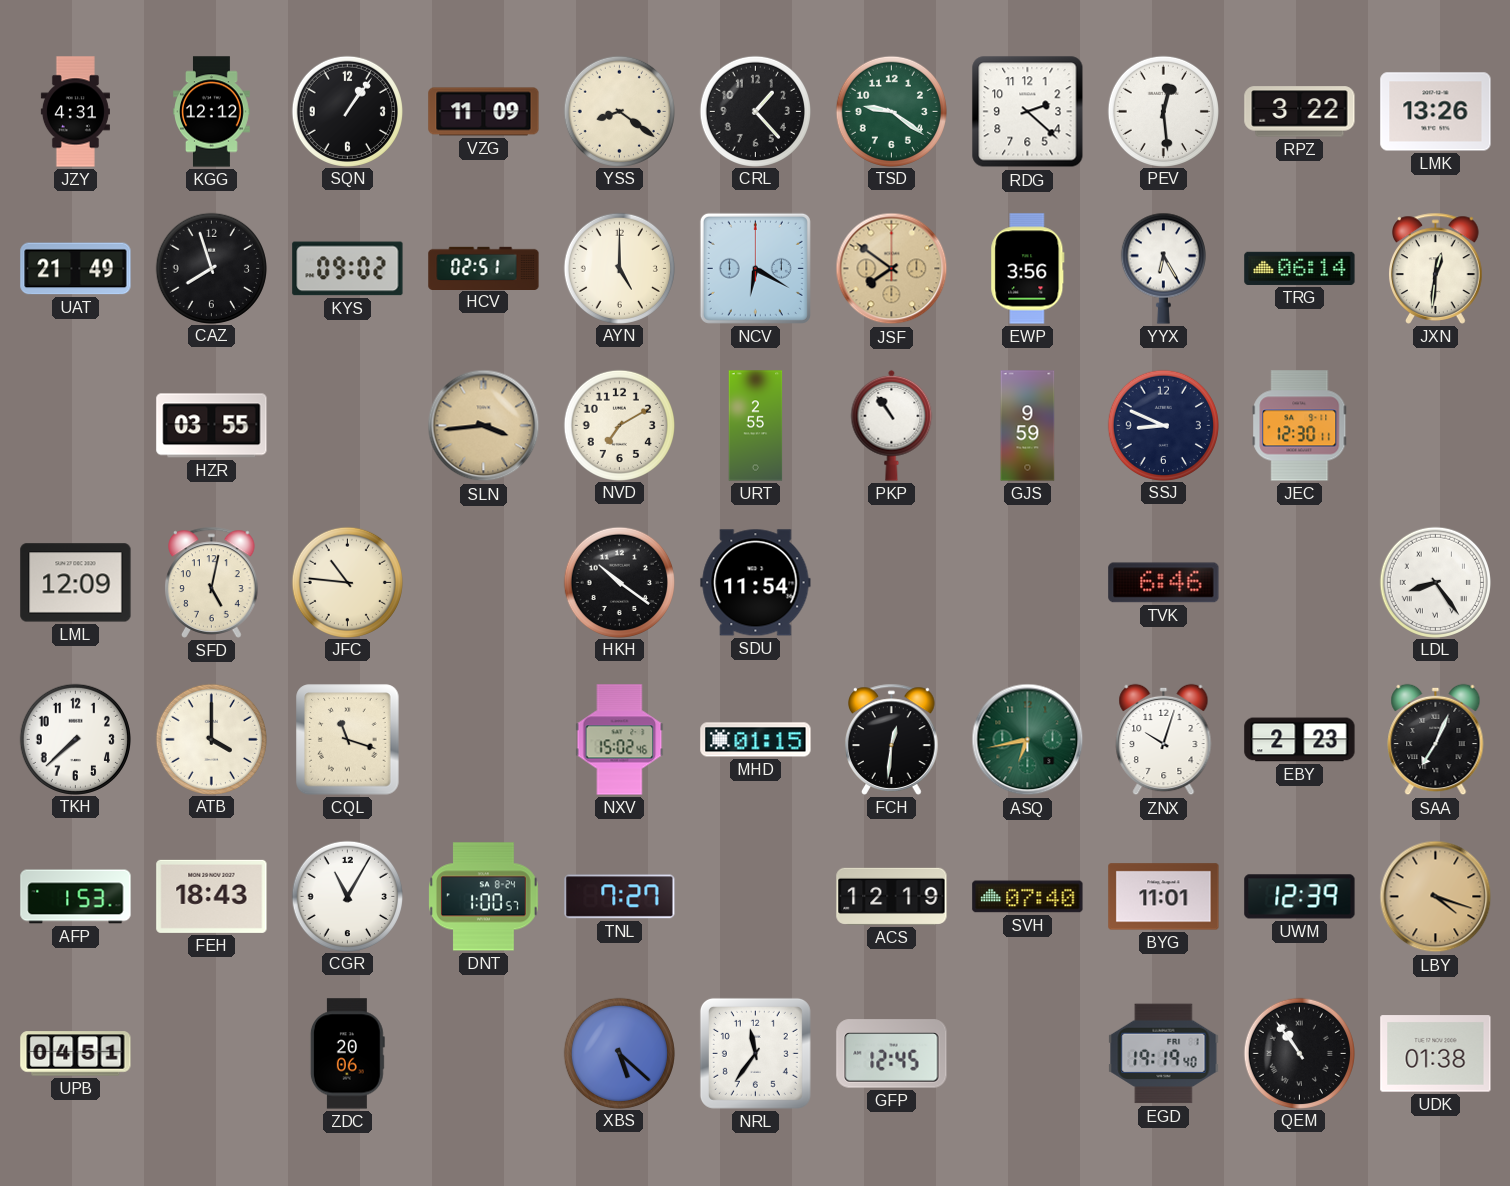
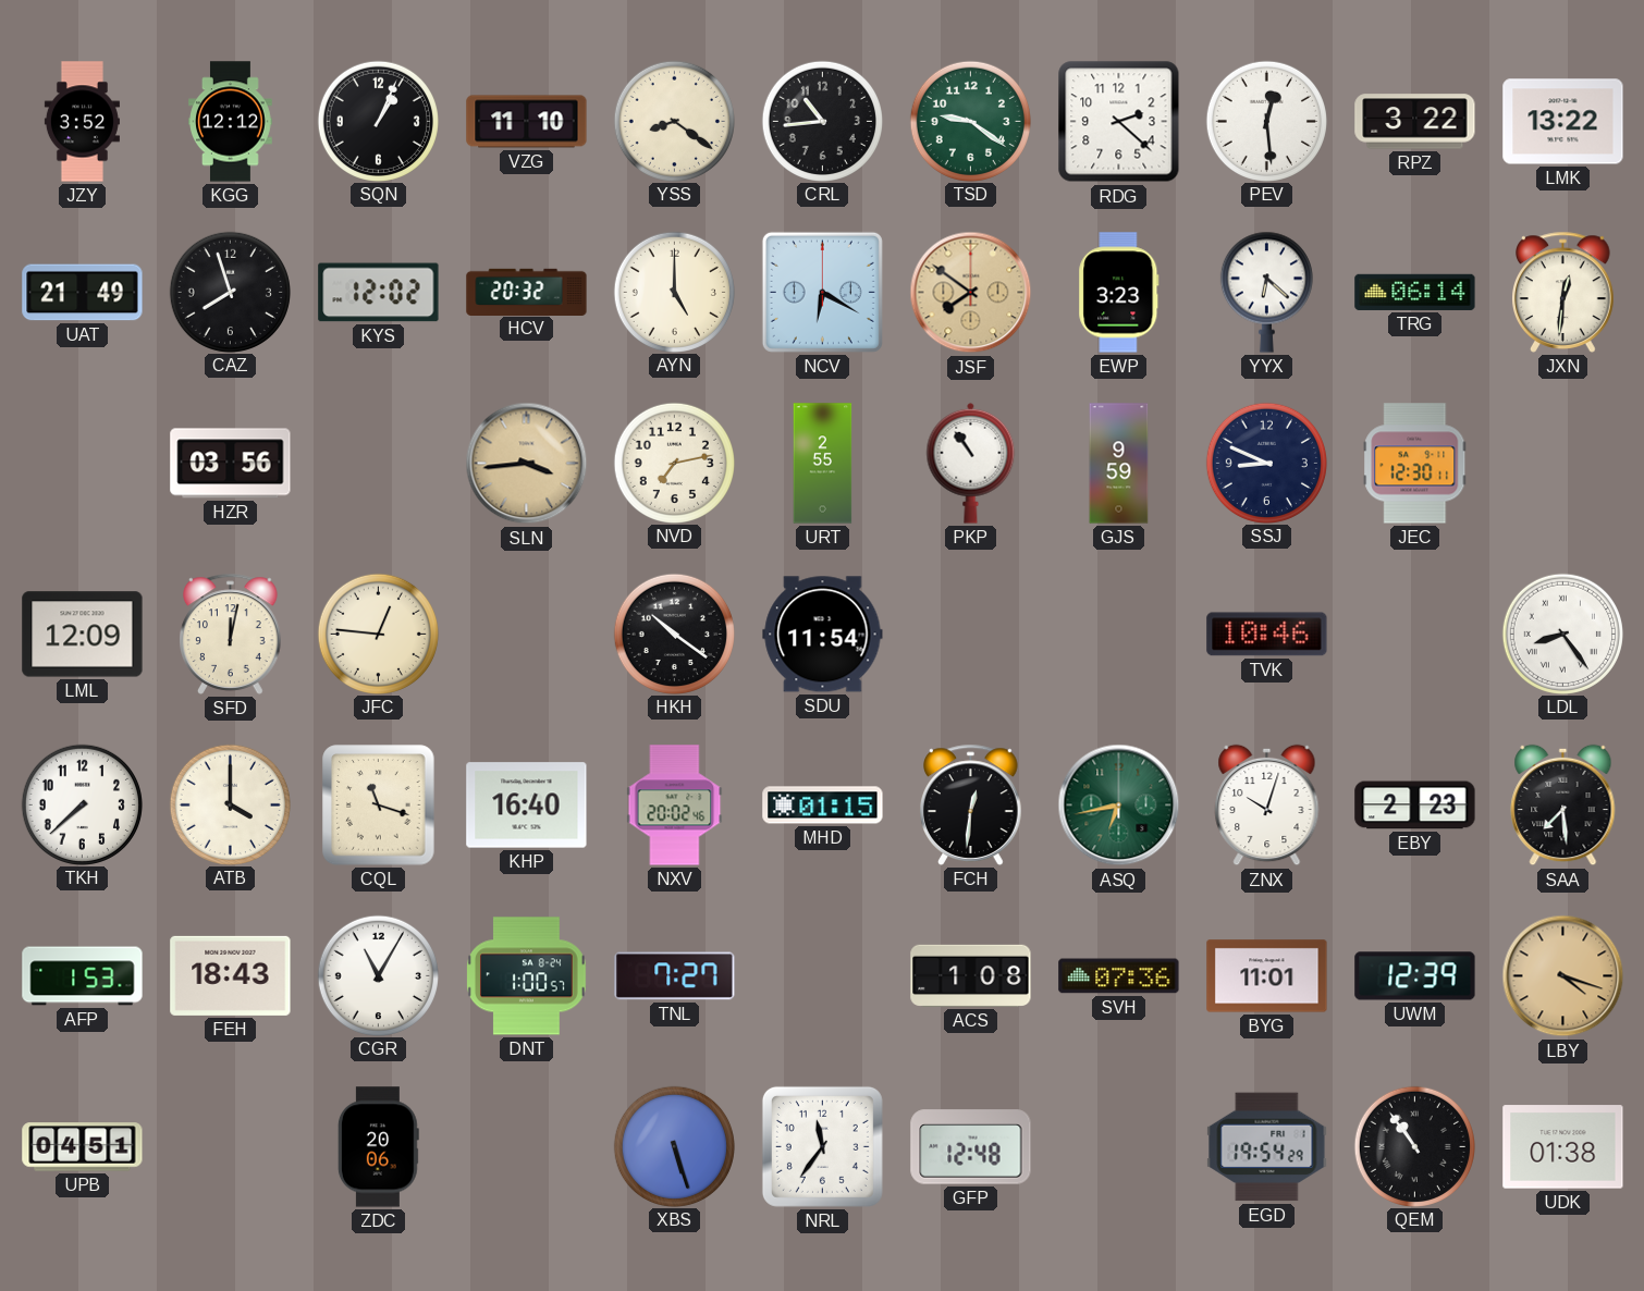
JZY: 4:31 -> 3:52
SQN: 1:06 -> 1:04
VZG: 11:09 -> 11:10
CRL: 1:23 -> 10:44
LMK: 13:26 -> 13:22
KYS: 09:02 -> 12:02
HCV: 02:51 -> 20:32
EWP: 3:56 -> 3:23
YYX: 6:25 -> 6:22
HZR: 03:55 -> 03:56
NVD: 7:10 -> 7:13
SFD: 5:02 -> 12:02
JFC: 10:46 -> 12:46
TVK: 6:46 -> 10:46
KHP: none -> 16:40
NXV: 15:02 -> 20:02
SAA: 7:04 -> 7:29
ACS: 12:19 -> 1:08
SVH: 07:40 -> 07:36
XBS: 5:22 -> 5:27
GFP: 12:45 -> 12:48
EGD: 19:19 -> 19:54
